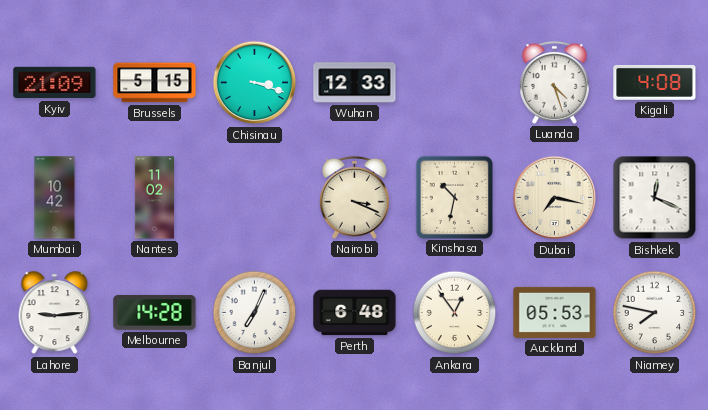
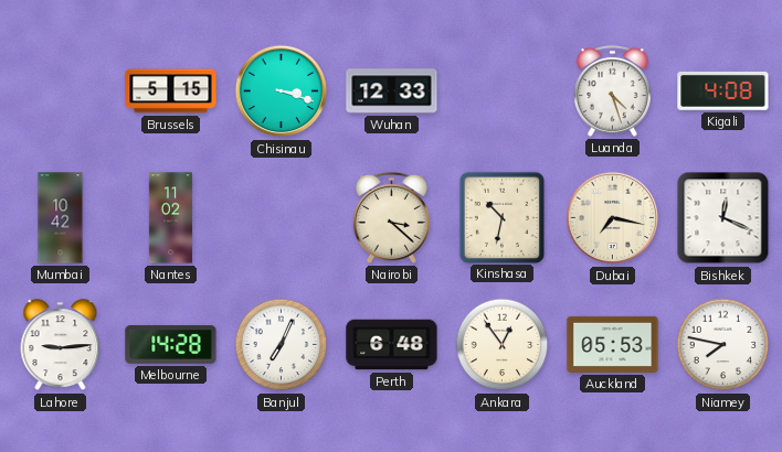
Kyiv: 21:09 -> none
Nairobi: 3:19 -> 3:22
